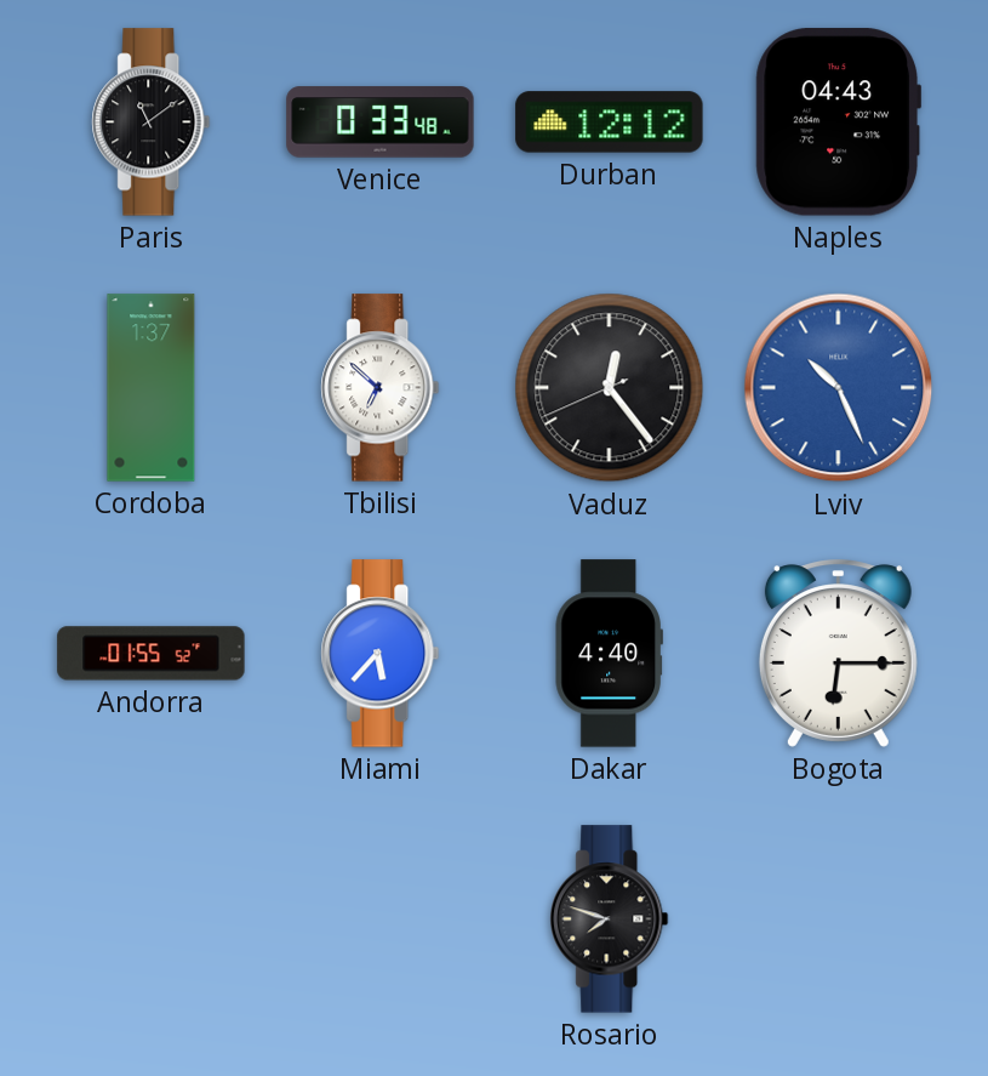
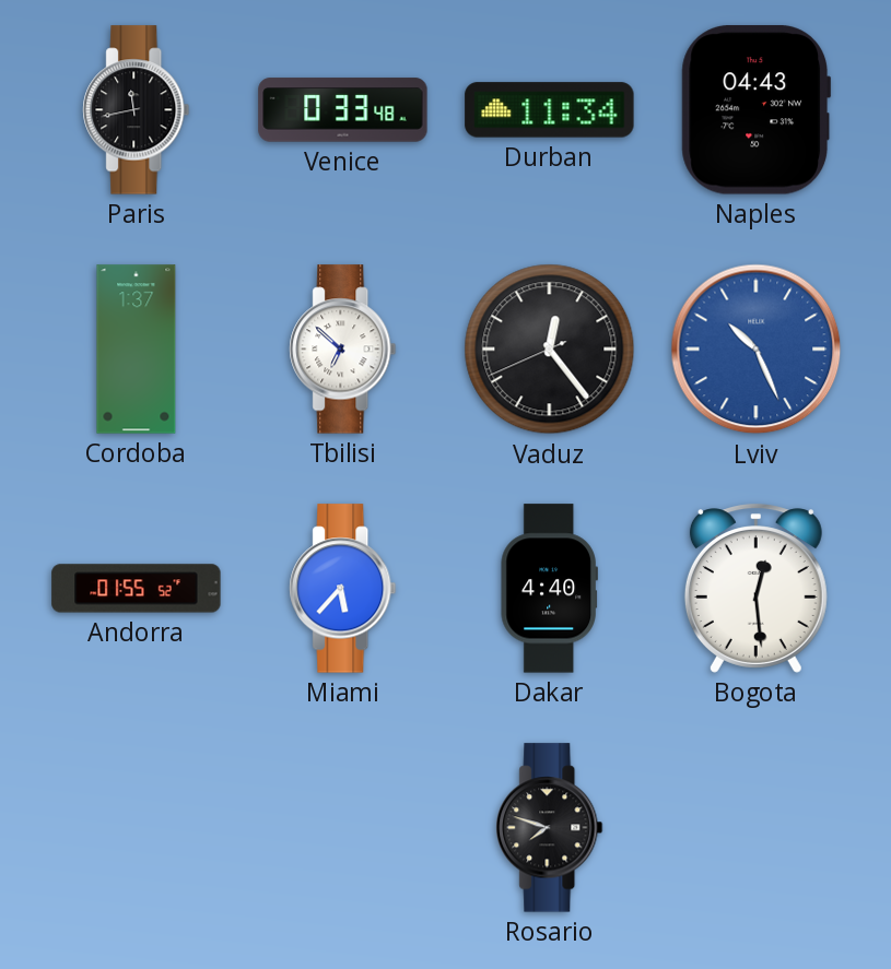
Paris: 11:09 -> 11:43
Durban: 12:12 -> 11:34
Bogota: 6:15 -> 12:29
